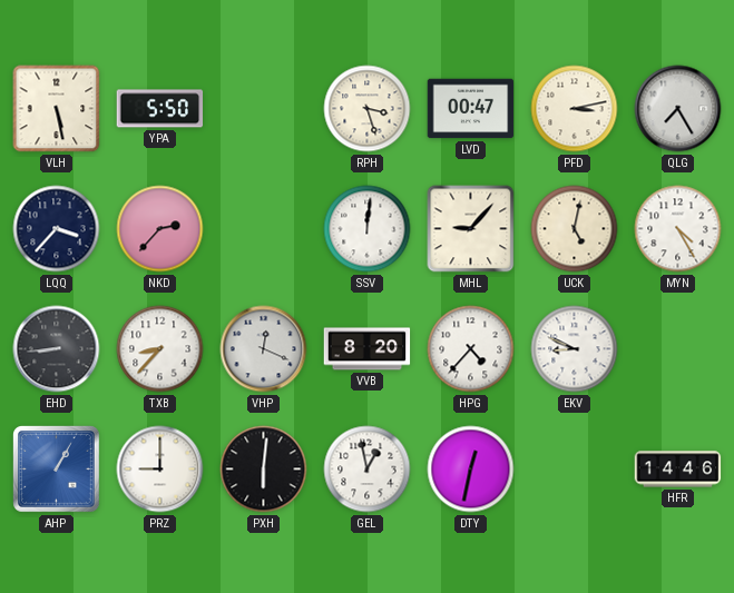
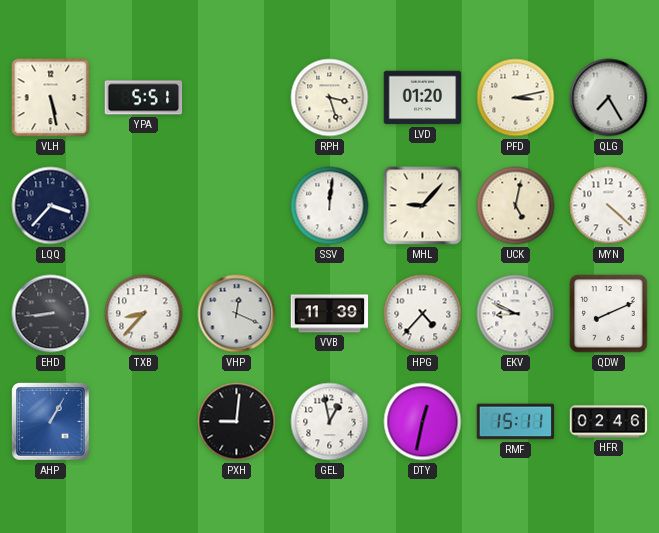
YPA: 5:50 -> 5:51
LVD: 00:47 -> 01:20
NKD: 2:37 -> none
MYN: 4:25 -> 4:22
VVB: 8:20 -> 11:39
QDW: none -> 8:11
PRZ: 9:00 -> none
PXH: 6:01 -> 9:01
RMF: none -> 15:11
HFR: 14:46 -> 02:46
